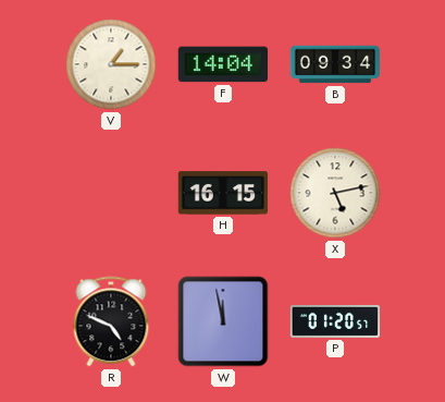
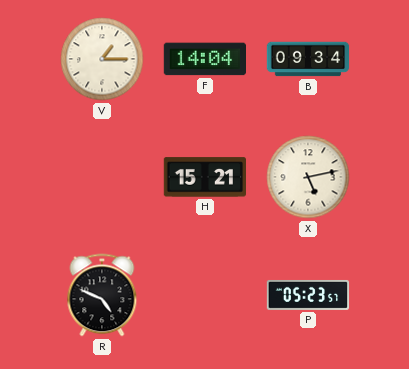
H: 16:15 -> 15:21
W: 11:58 -> none
P: 01:20 -> 05:23
